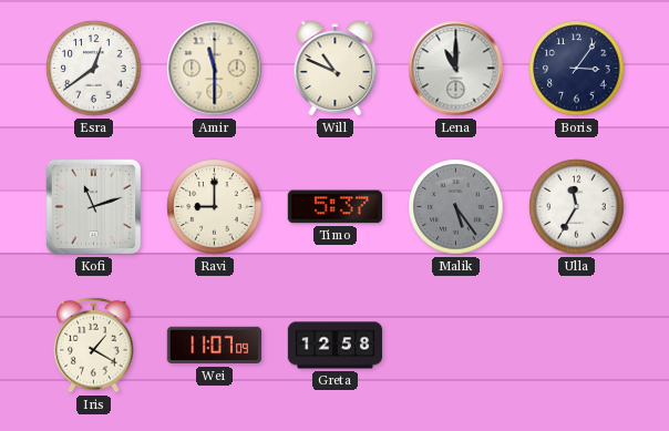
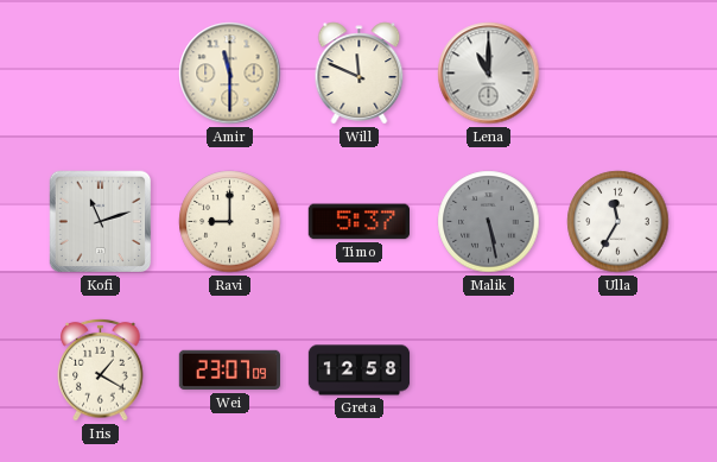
Esra: 12:39 -> none
Will: 10:49 -> 11:49
Boris: 3:06 -> none
Malik: 5:24 -> 5:28
Wei: 11:07 -> 23:07
